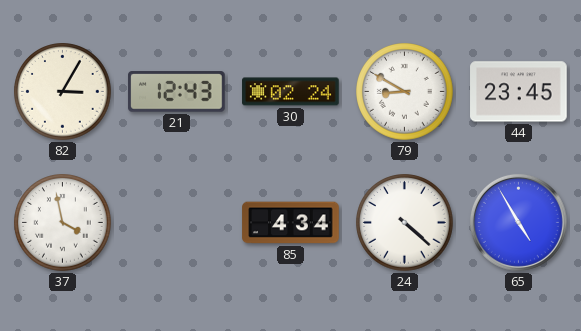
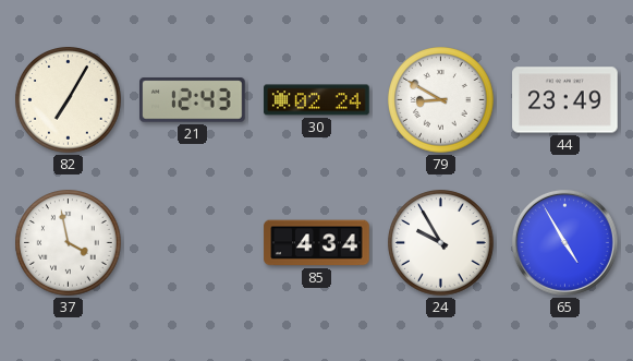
82: 3:05 -> 7:05
44: 23:45 -> 23:49
24: 4:22 -> 9:55
